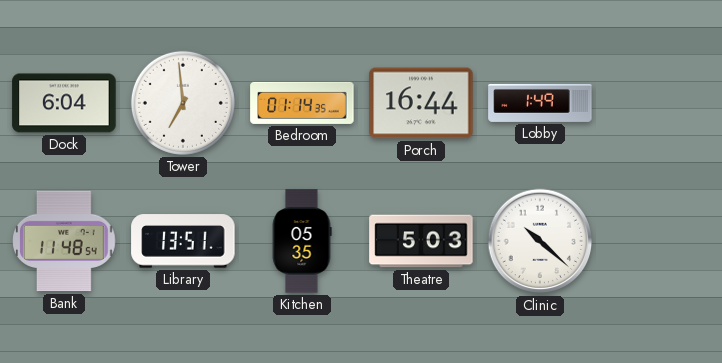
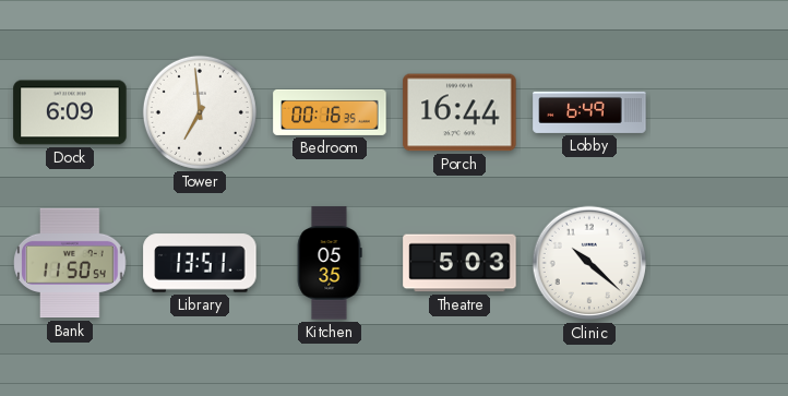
Dock: 6:04 -> 6:09
Bedroom: 01:14 -> 00:16
Lobby: 1:49 -> 6:49
Bank: 11:48 -> 11:50
